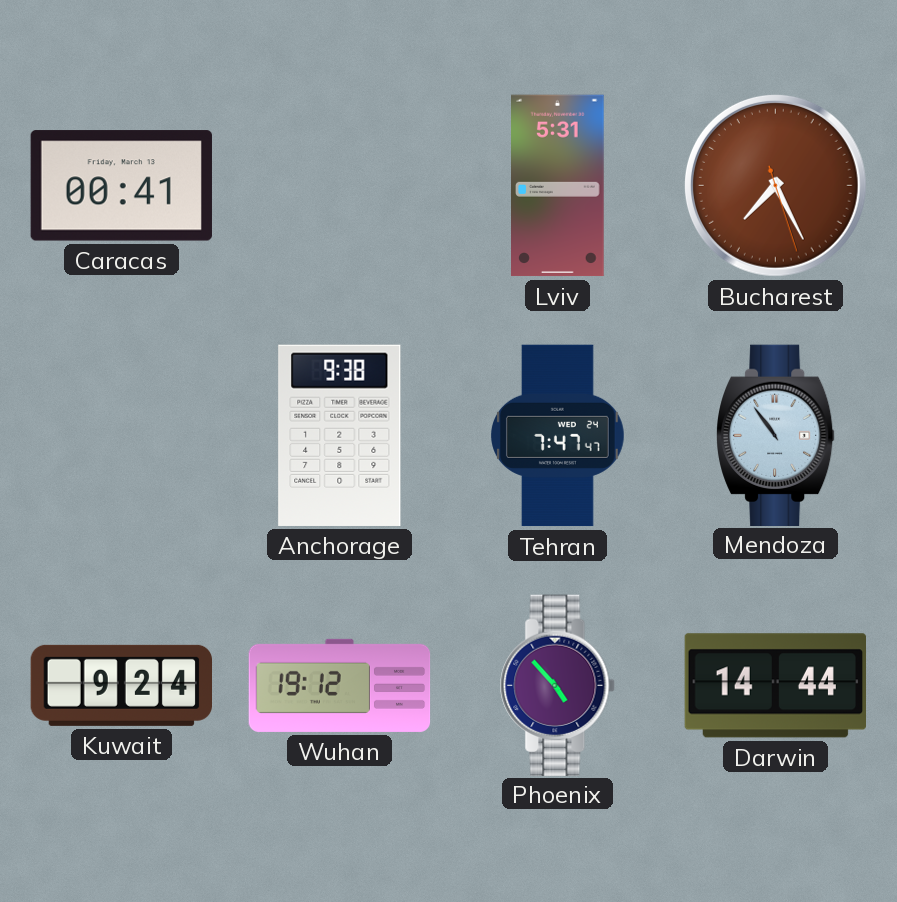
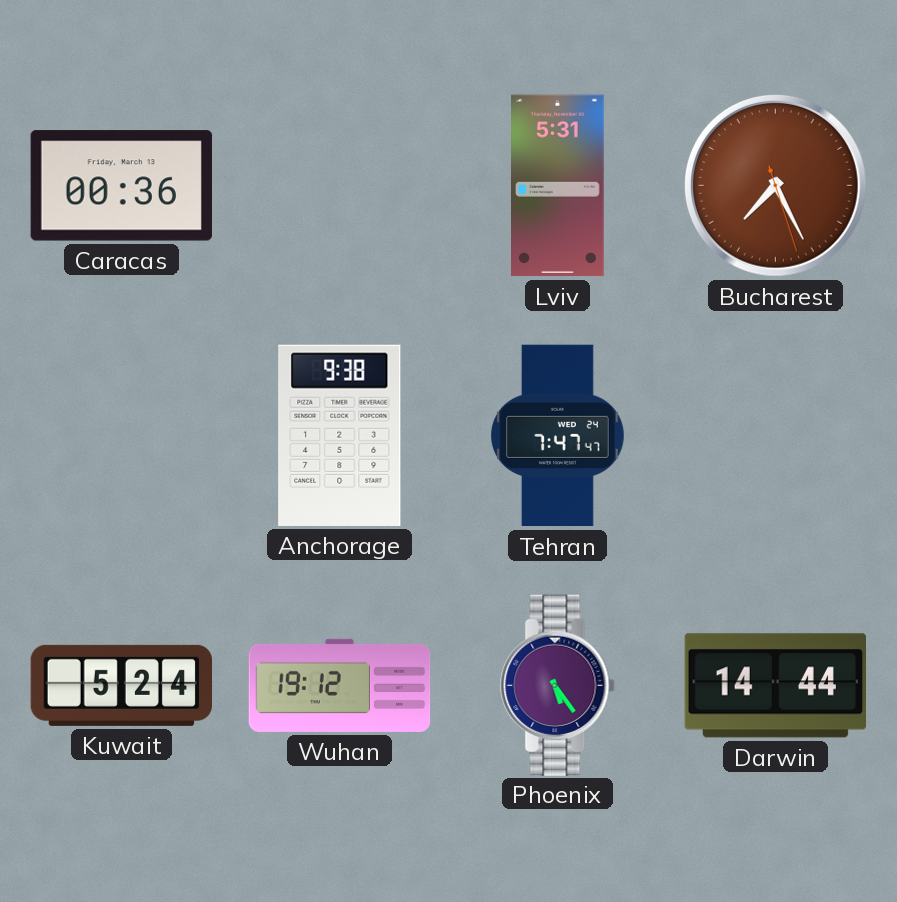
Caracas: 00:41 -> 00:36
Mendoza: 10:54 -> none
Kuwait: 9:24 -> 5:24
Phoenix: 4:53 -> 5:24
